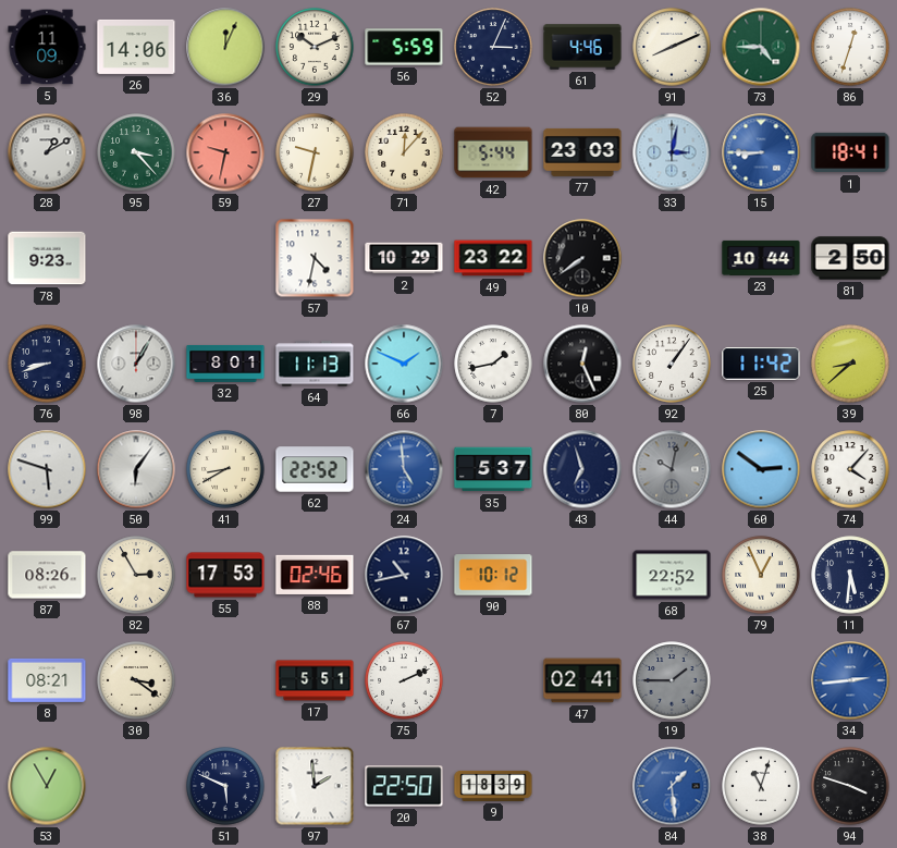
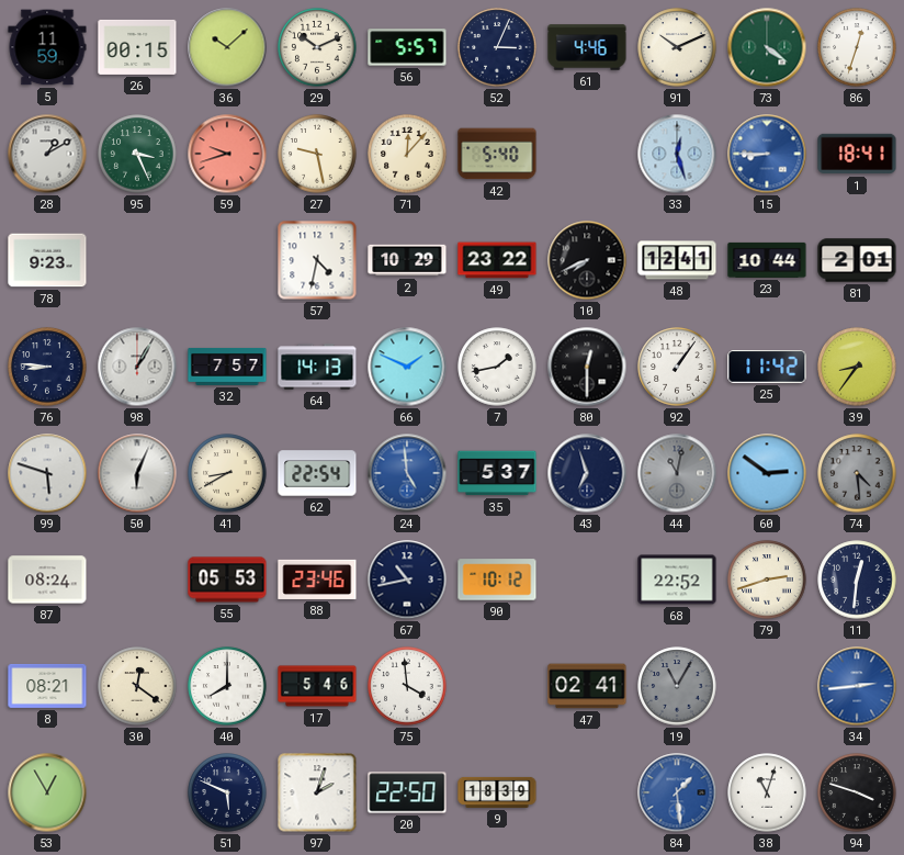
5: 11:09 -> 11:59
26: 14:06 -> 00:15
36: 12:04 -> 10:08
56: 5:59 -> 5:57
91: 8:11 -> 10:11
73: 4:45 -> 4:21
95: 3:23 -> 3:26
59: 9:32 -> 9:42
27: 9:32 -> 9:28
42: 5:44 -> 5:40
77: 23:03 -> none
33: 3:02 -> 12:27
10: 7:39 -> 7:41
48: none -> 12:41
81: 2:50 -> 2:01
76: 8:42 -> 8:46
32: 8:01 -> 7:57
64: 11:13 -> 14:13
80: 12:26 -> 12:30
39: 8:38 -> 8:36
50: 6:06 -> 6:04
62: 22:52 -> 22:54
44: 10:02 -> 11:02
74: 4:07 -> 4:29
74 dial: white -> grey
87: 08:26 -> 08:24
82: 2:55 -> none
55: 17:53 -> 05:53
88: 02:46 -> 23:46
79: 12:56 -> 2:42
11: 5:31 -> 12:31
30: 3:21 -> 12:21
40: none -> 8:00
17: 5:51 -> 5:46
75: 2:11 -> 3:59
19: 1:45 -> 11:05
97: 1:59 -> 2:03
